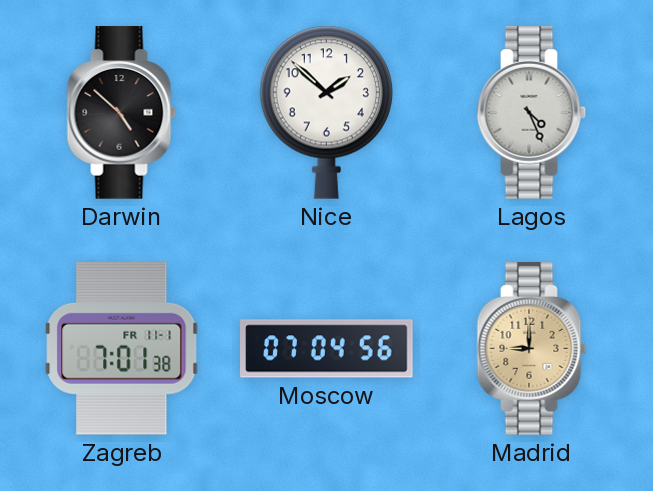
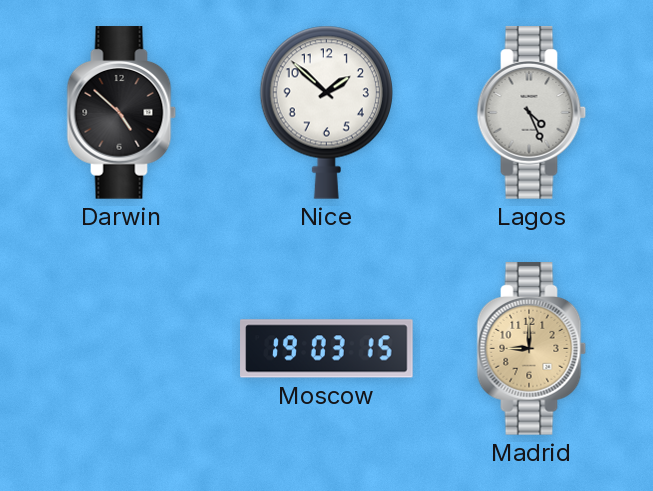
Zagreb: 7:01 -> none
Moscow: 07:04 -> 19:03
